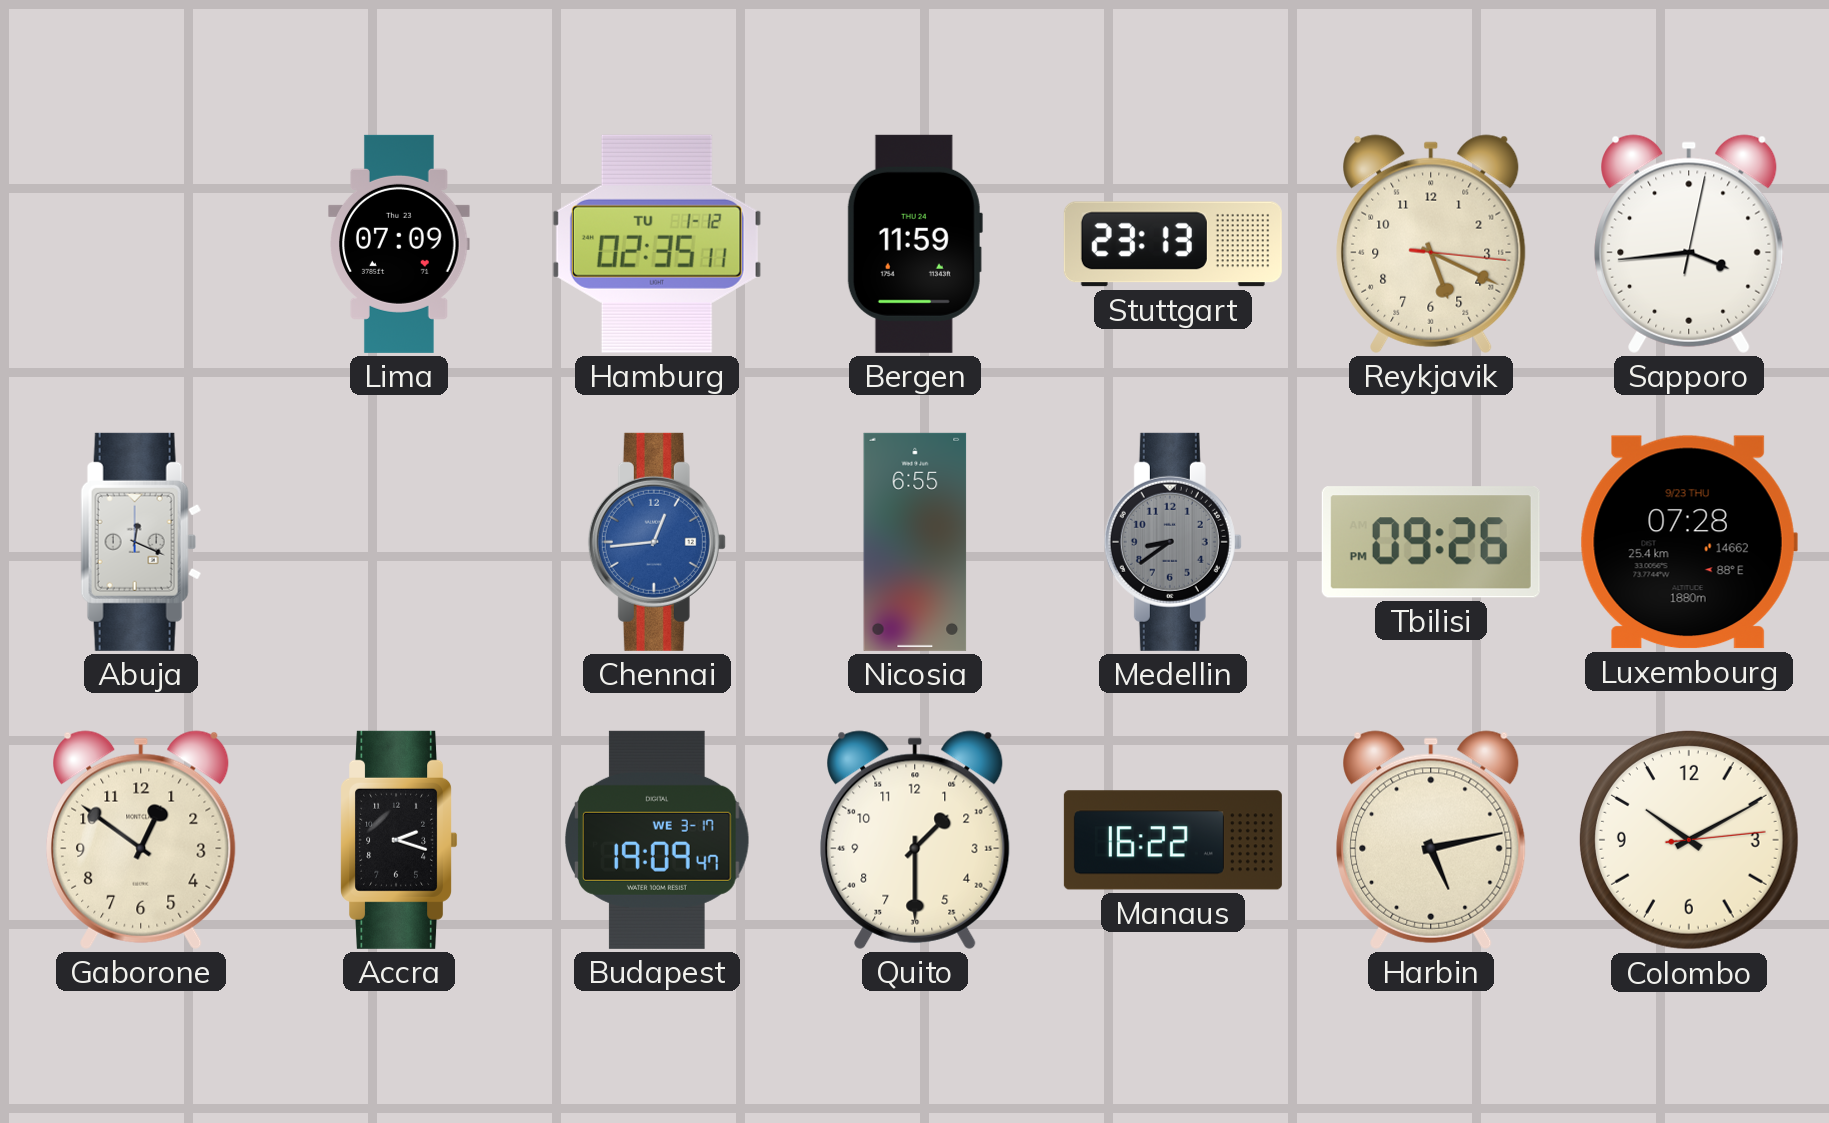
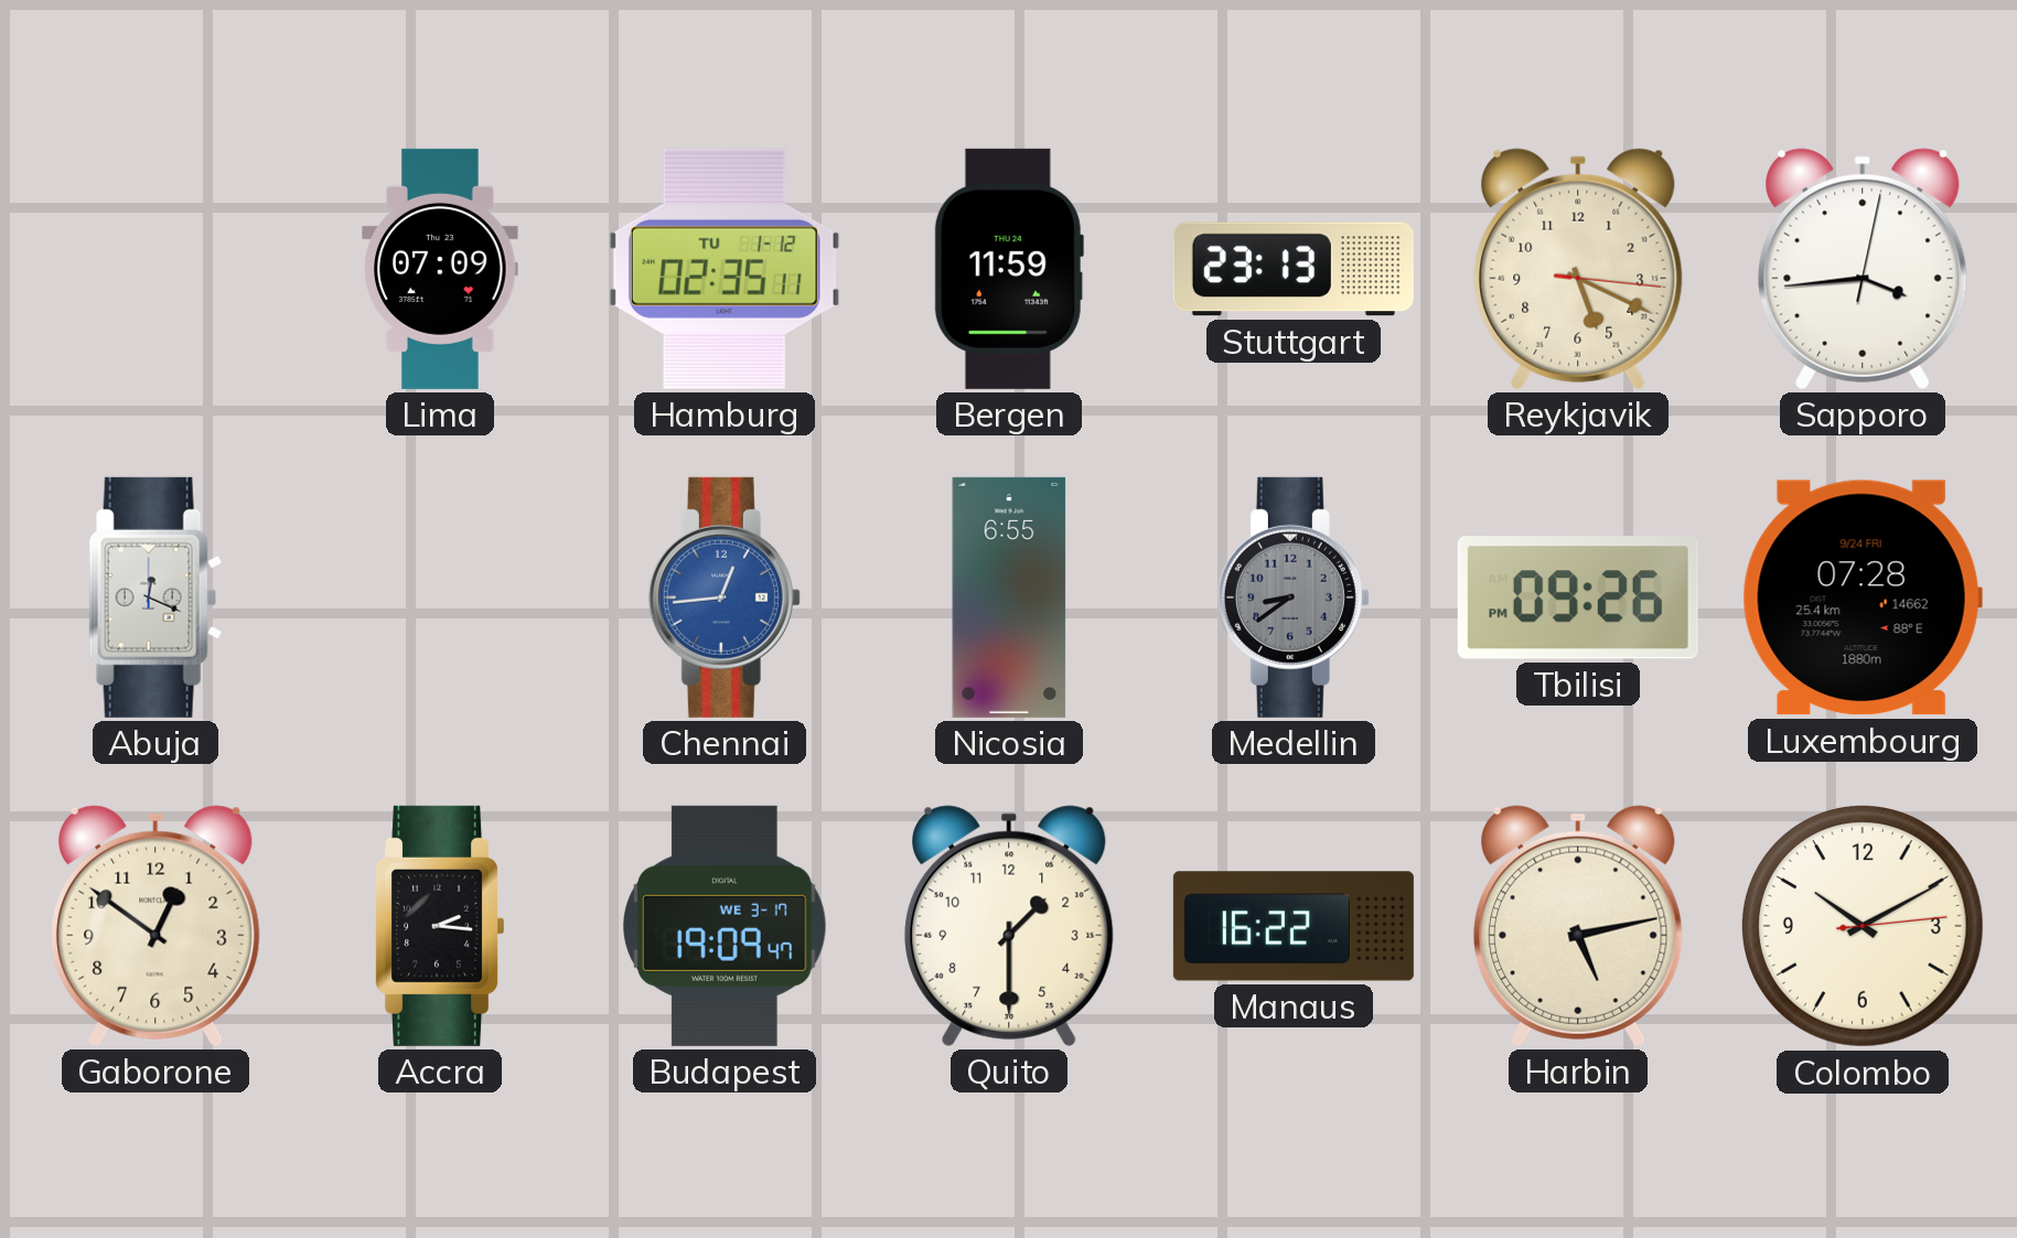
Luxembourg date: 9/23 THU -> 9/24 FRI
Accra: 2:18 -> 2:16
